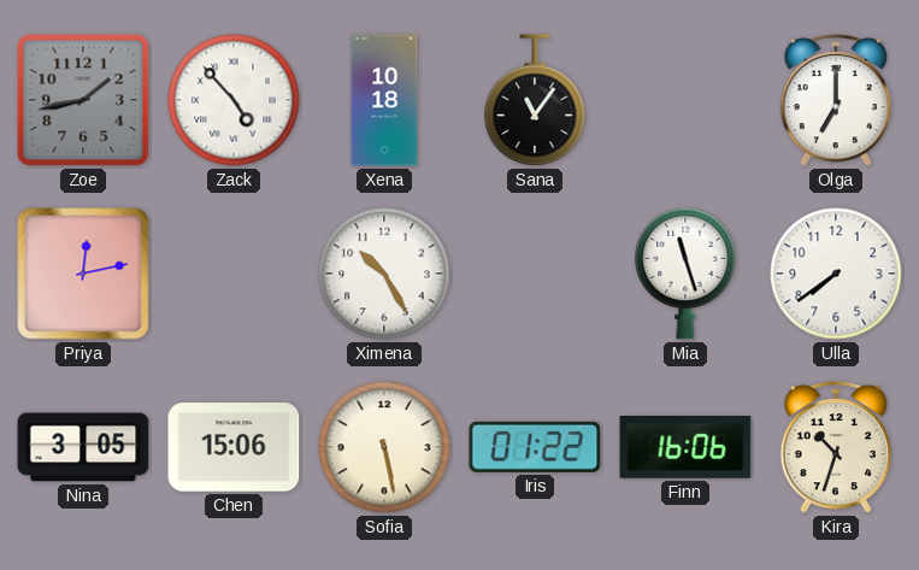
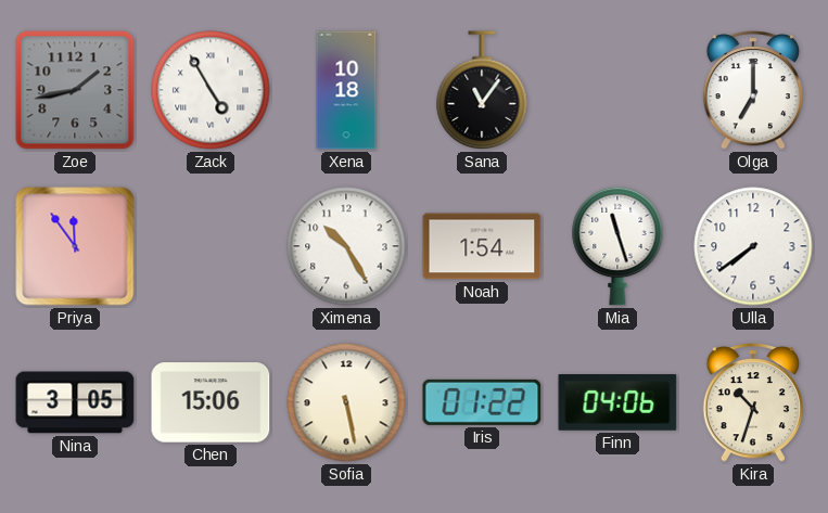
Zack: 4:53 -> 4:55
Priya: 12:13 -> 11:54
Noah: none -> 1:54
Finn: 16:06 -> 04:06
